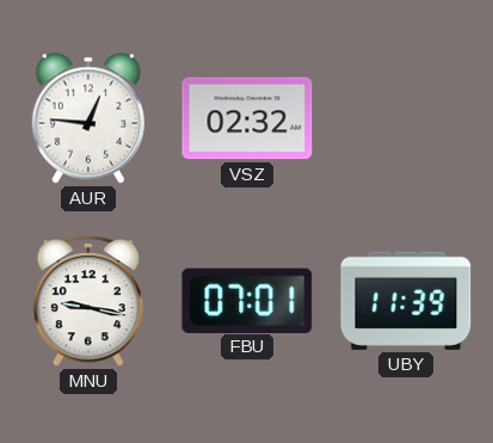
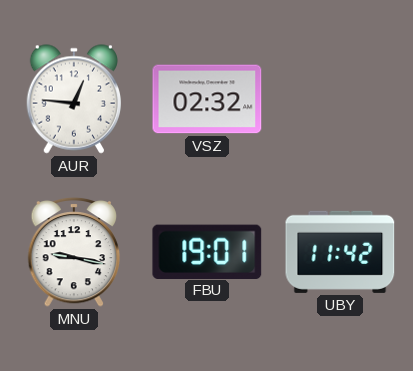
FBU: 07:01 -> 19:01
UBY: 11:39 -> 11:42
